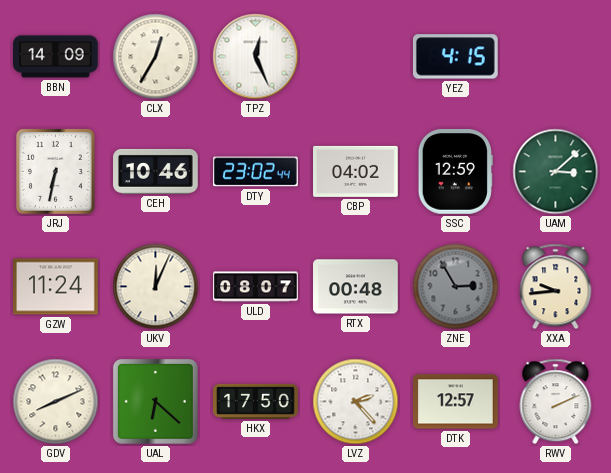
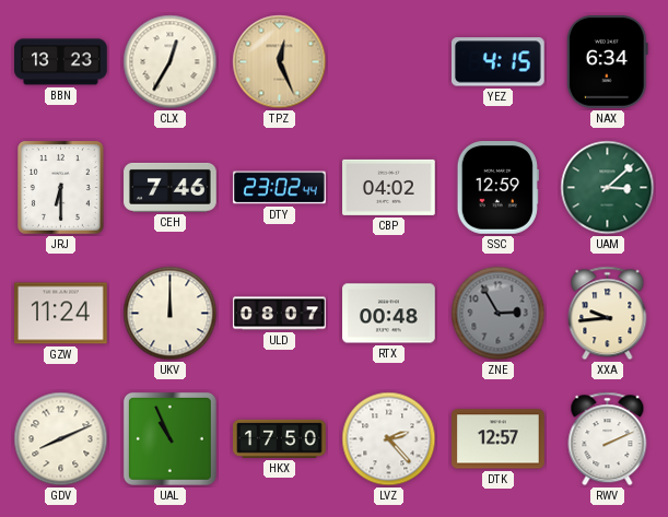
BBN: 14:09 -> 13:23
TPZ dial: white -> champagne
NAX: none -> 6:34
JRJ: 6:32 -> 6:30
CEH: 10:46 -> 7:46
UKV: 12:04 -> 12:00
UAL: 6:22 -> 10:56
